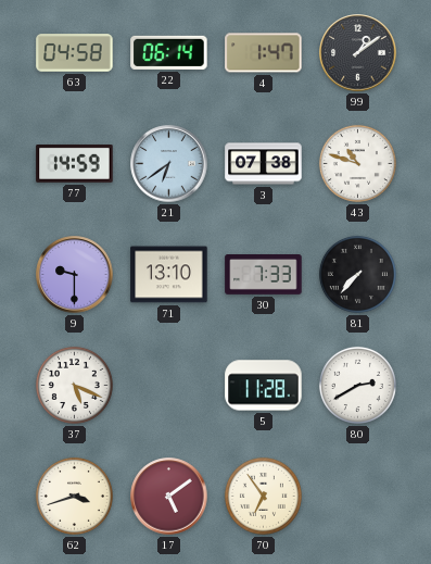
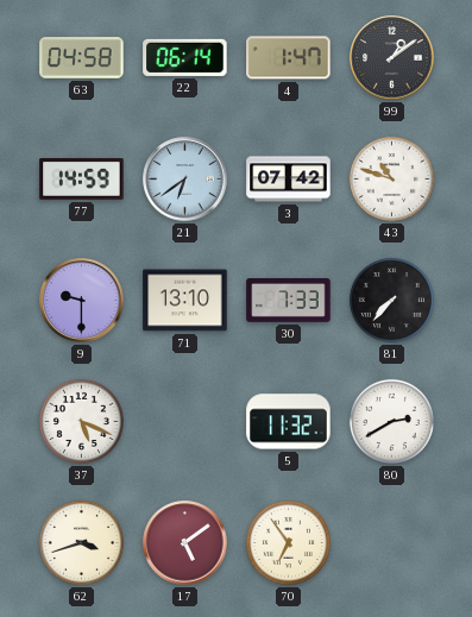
3: 07:38 -> 07:42
5: 11:28 -> 11:32
